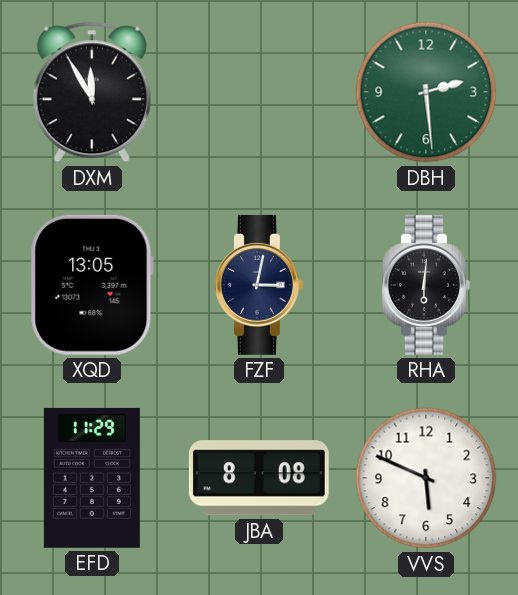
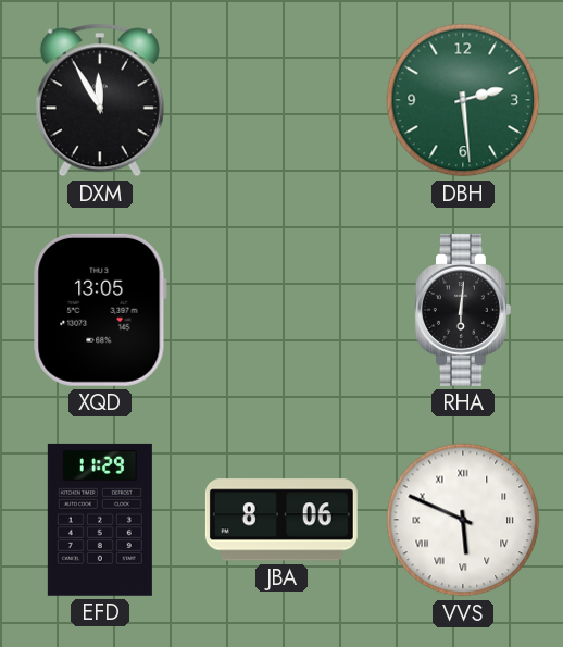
FZF: 3:02 -> none
JBA: 8:08 -> 8:06
VVS numerals: Arabic -> Roman
